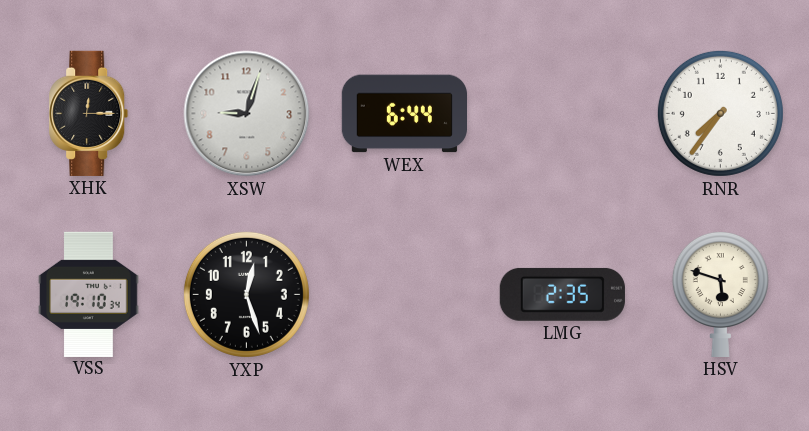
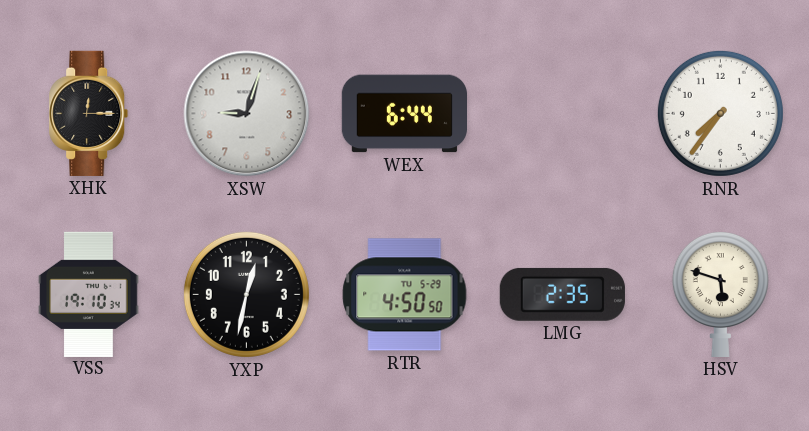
YXP: 12:27 -> 12:32
RTR: none -> 4:50
